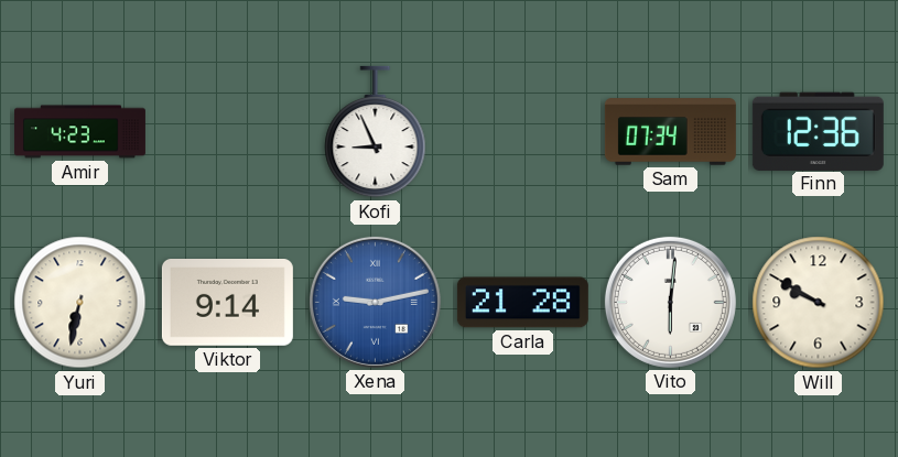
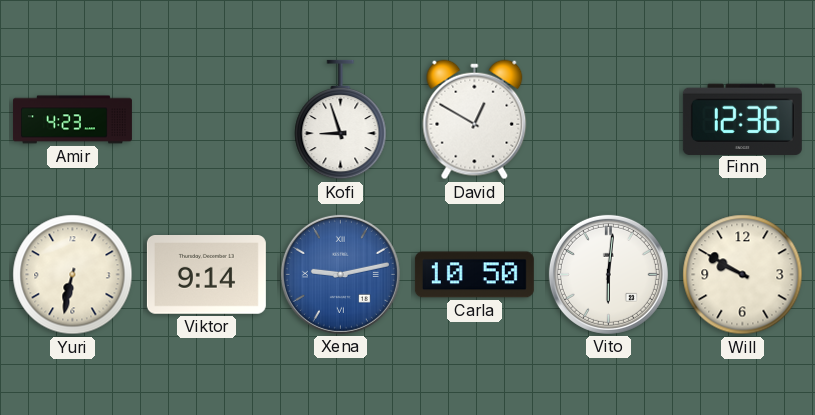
Kofi: 8:56 -> 8:57
David: none -> 12:50
Sam: 07:34 -> none
Carla: 21:28 -> 10:50
